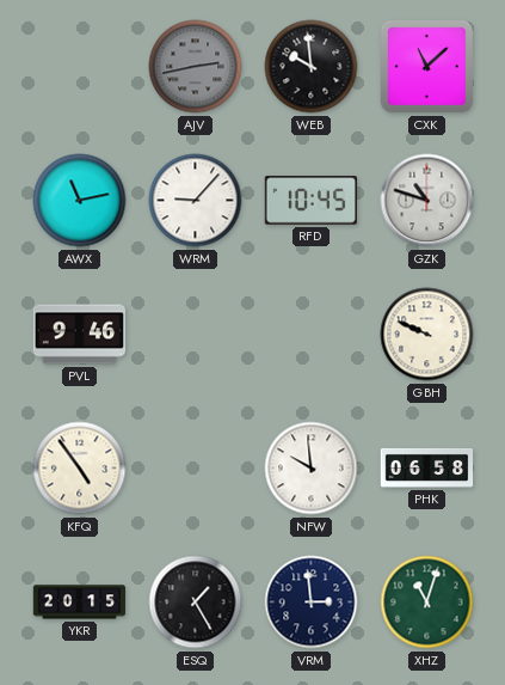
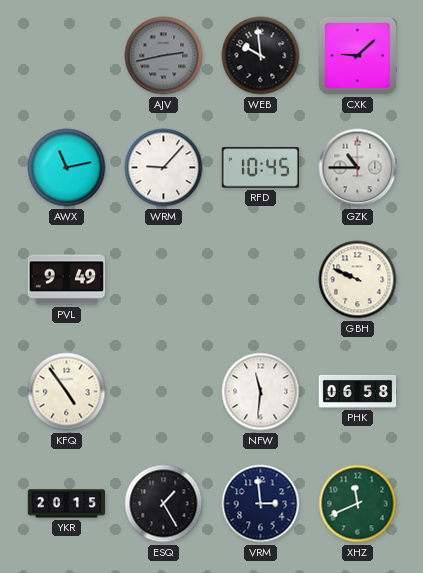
CXK: 11:08 -> 9:08
GZK: 10:48 -> 10:45
PVL: 9:46 -> 9:49
NFW: 9:59 -> 11:31
XHZ: 11:03 -> 11:41
